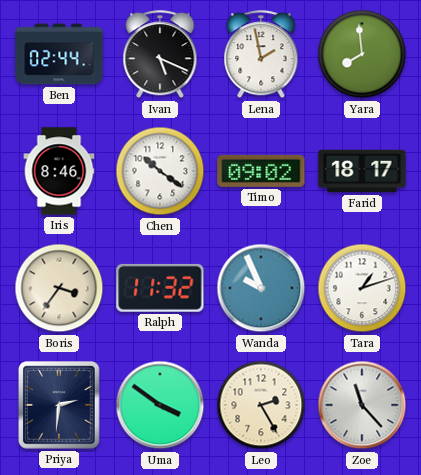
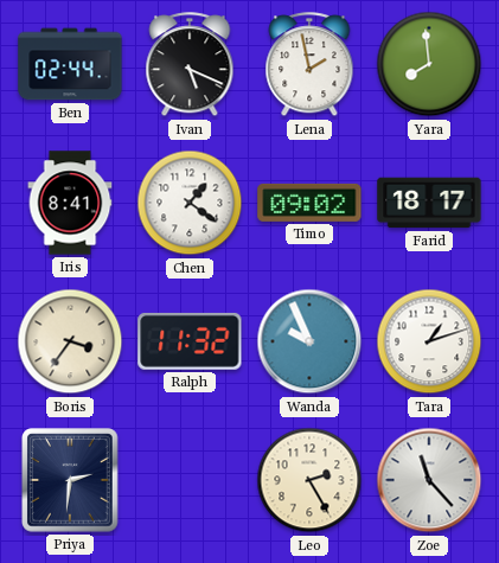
Iris: 8:46 -> 8:41
Chen: 10:21 -> 1:21
Uma: 3:51 -> none
